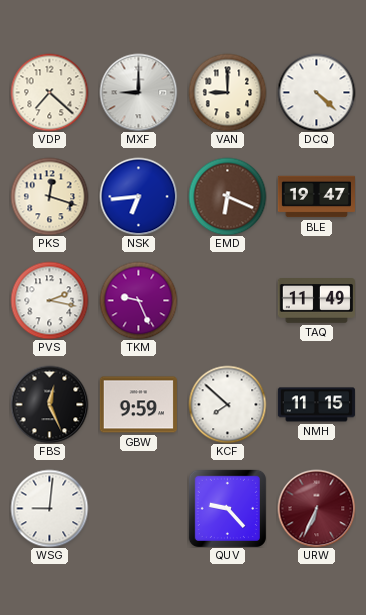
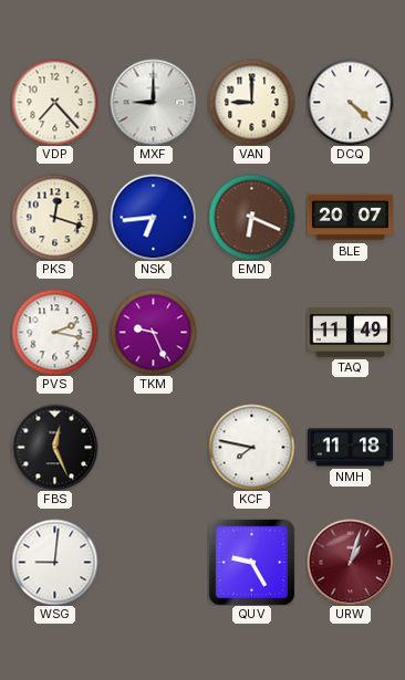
VDP: 7:22 -> 7:23
BLE: 19:47 -> 20:07
GBW: 9:59 -> none
KCF: 7:52 -> 7:47
NMH: 11:15 -> 11:18
QUV: 9:23 -> 9:25
URW: 6:34 -> 1:03
